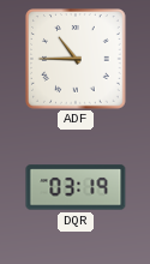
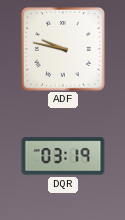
ADF: 10:45 -> 9:47
